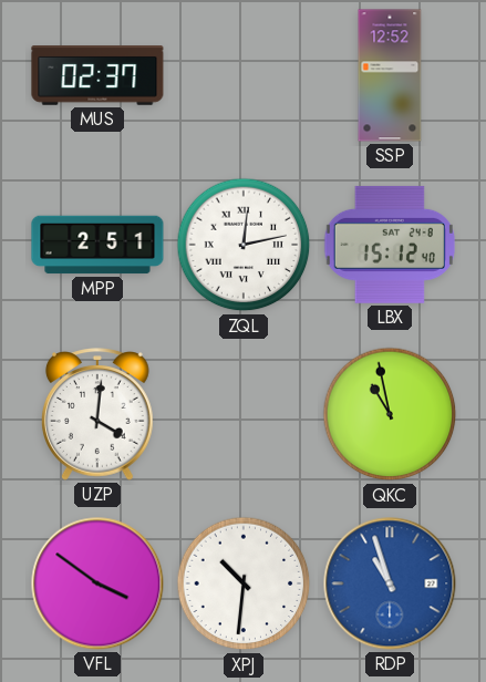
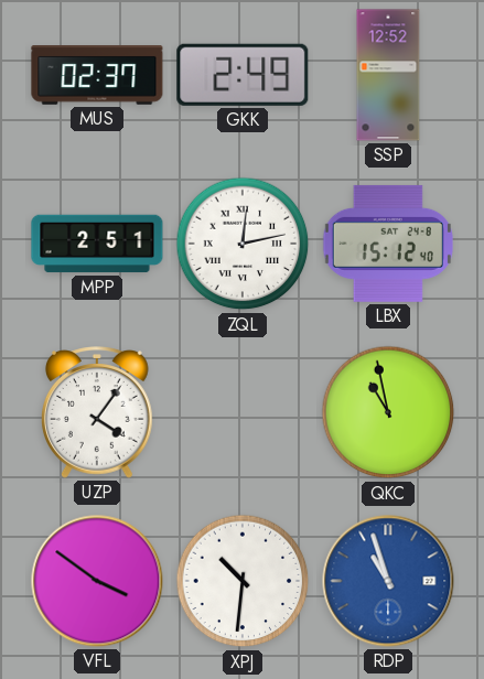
GKK: none -> 2:49
UZP: 4:01 -> 4:06
